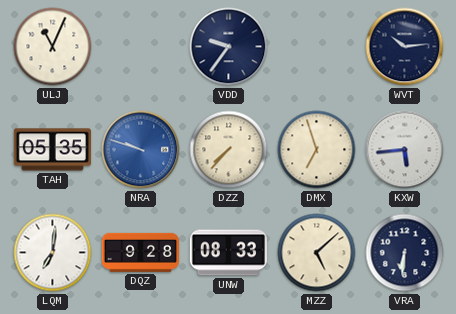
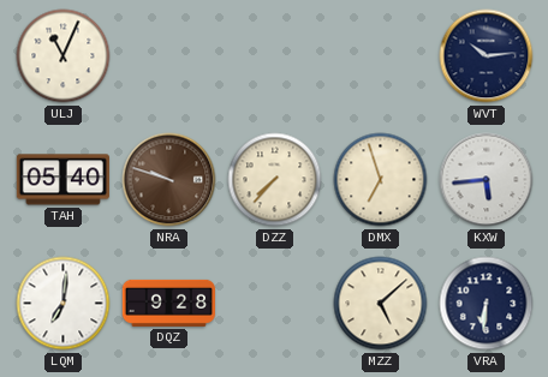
VDD: 9:36 -> none
TAH: 05:35 -> 05:40
NRA dial: blue -> brown
UNW: 08:33 -> none
